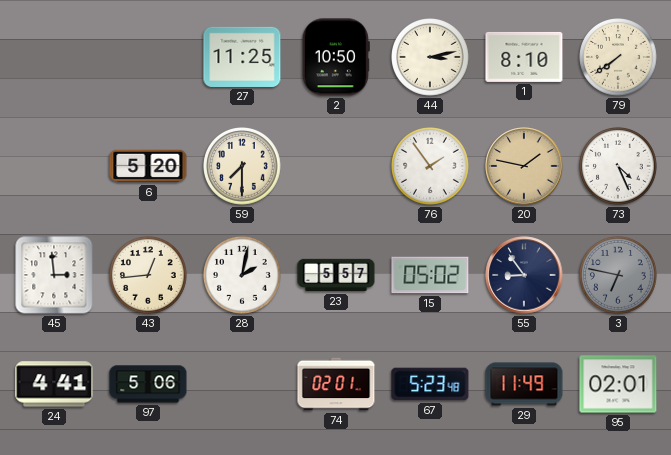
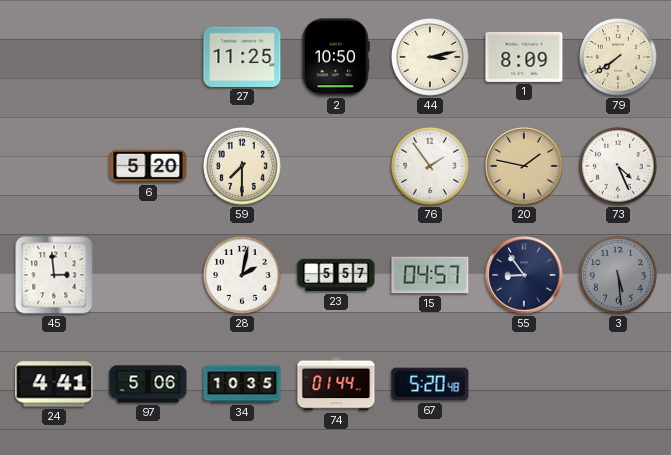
1: 8:10 -> 8:09
43: 12:44 -> none
15: 05:02 -> 04:57
3: 6:47 -> 5:29
34: none -> 10:35
74: 02:01 -> 01:44
67: 5:23 -> 5:20
29: 11:49 -> none
95: 02:01 -> none
